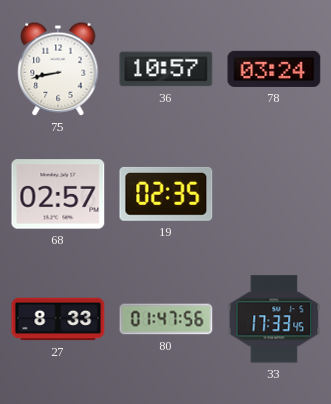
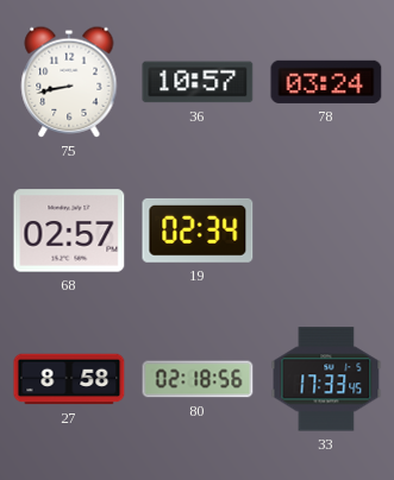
19: 02:35 -> 02:34
27: 8:33 -> 8:58
80: 01:47 -> 02:18
